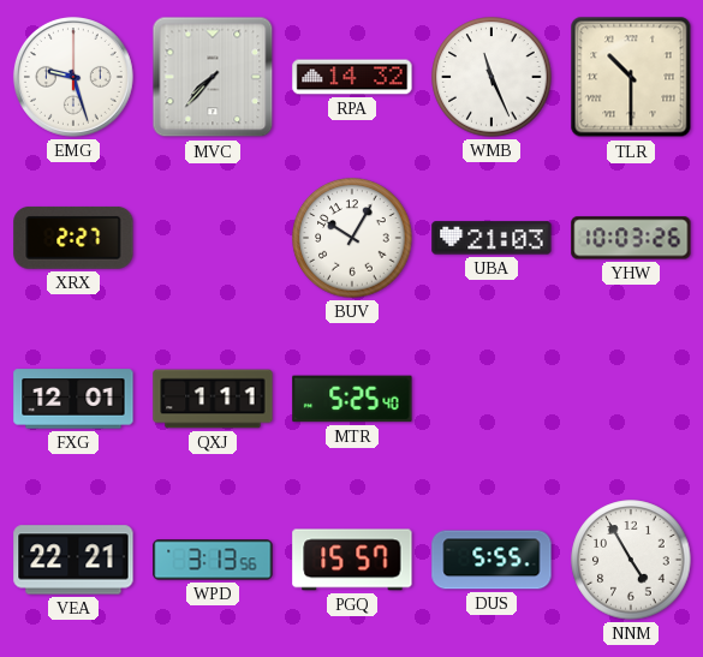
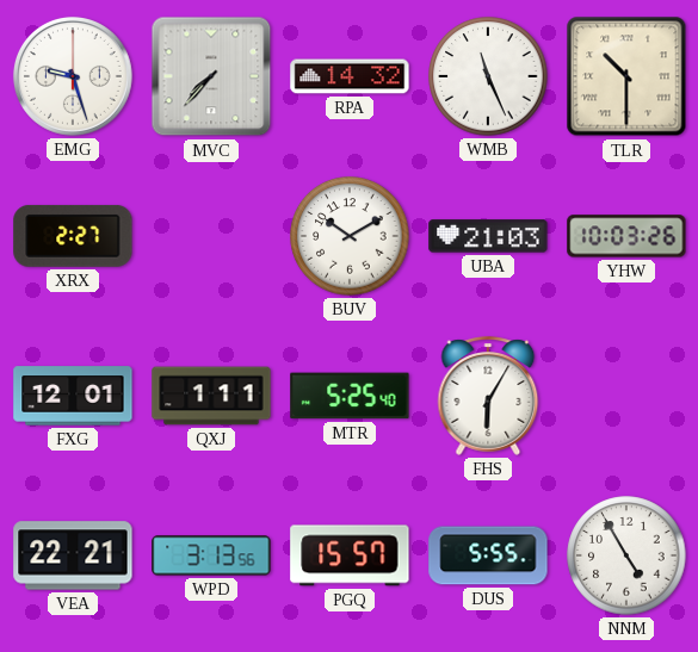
BUV: 10:05 -> 10:10
FHS: none -> 6:05
